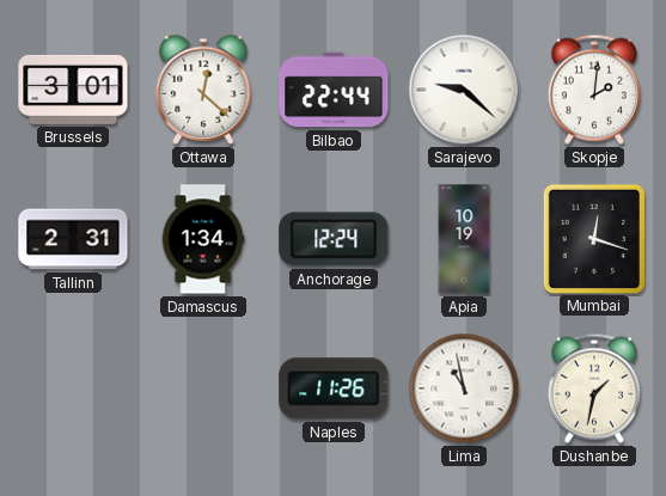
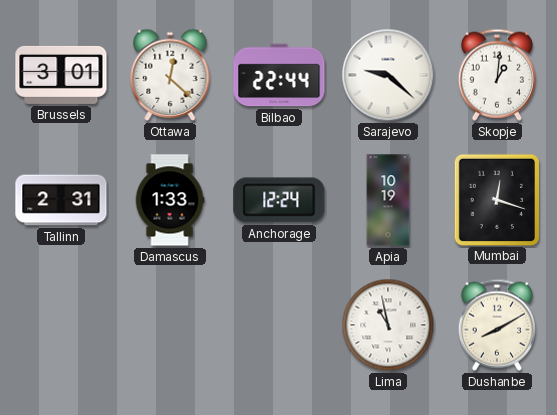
Skopje: 2:01 -> 1:01
Damascus: 1:34 -> 1:33
Naples: 11:26 -> none
Dushanbe: 1:32 -> 8:10
